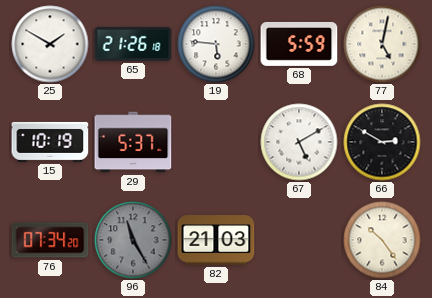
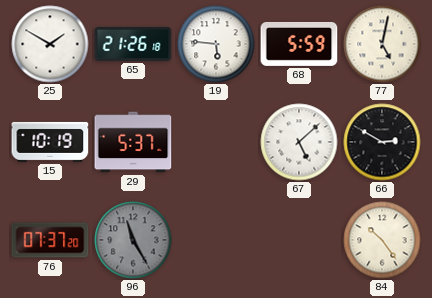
67: 5:10 -> 5:08
76: 07:34 -> 07:37
82: 21:03 -> none
